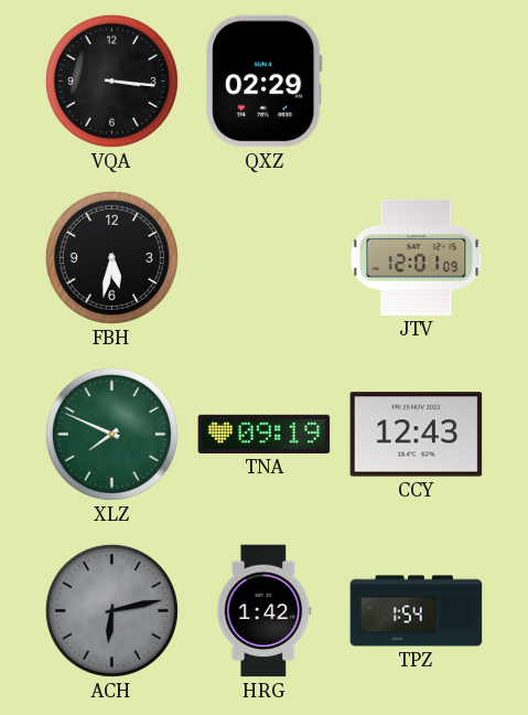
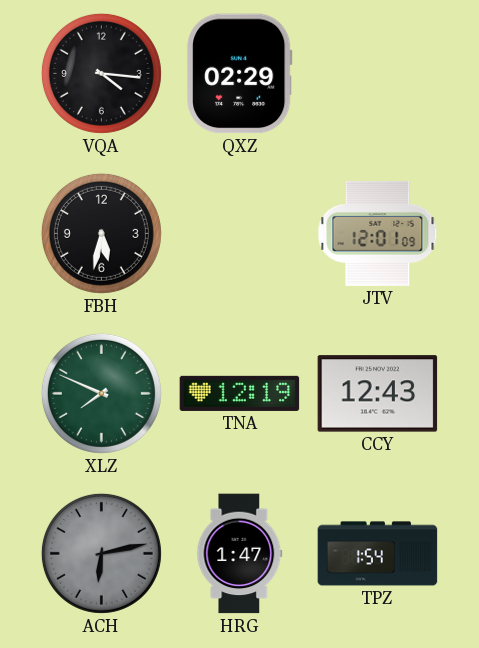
VQA: 3:16 -> 4:16
TNA: 09:19 -> 12:19
HRG: 1:42 -> 1:47
